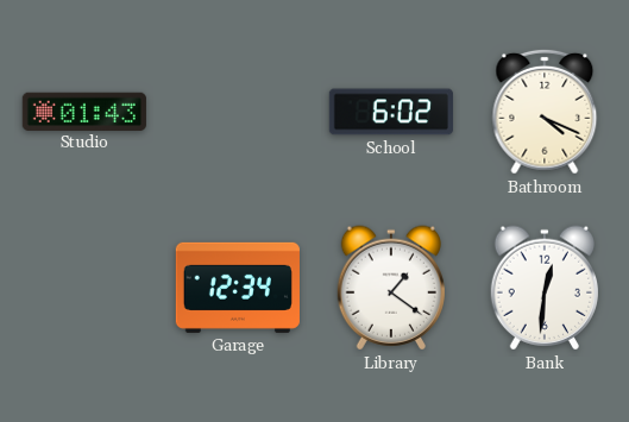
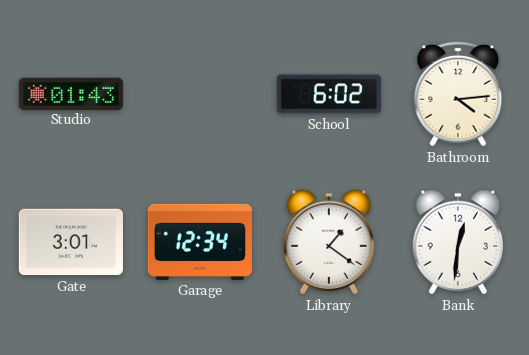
Bathroom: 4:19 -> 4:14
Gate: none -> 3:01
